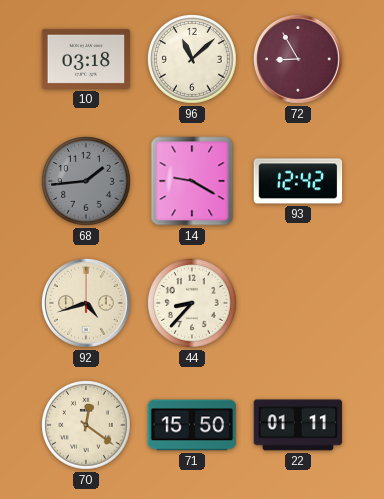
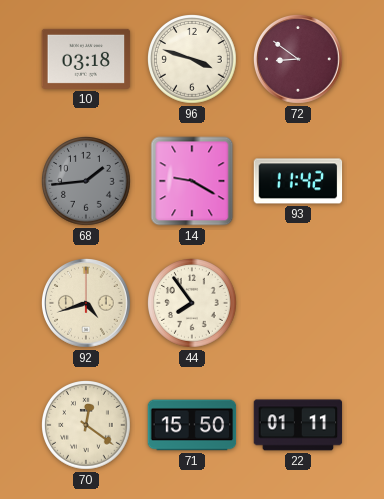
96: 11:08 -> 3:48
72: 8:55 -> 8:51
93: 12:42 -> 11:42
44: 8:37 -> 7:54
